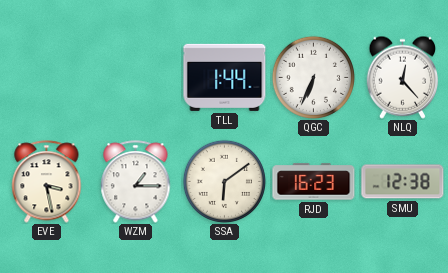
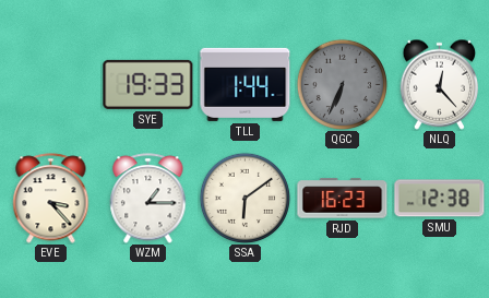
SYE: none -> 19:33
QGC dial: white -> grey
EVE: 3:28 -> 3:23
